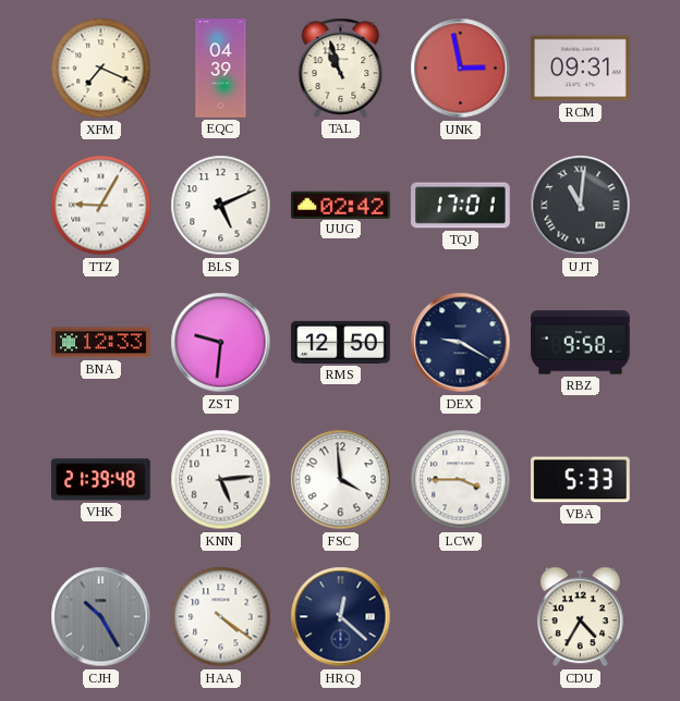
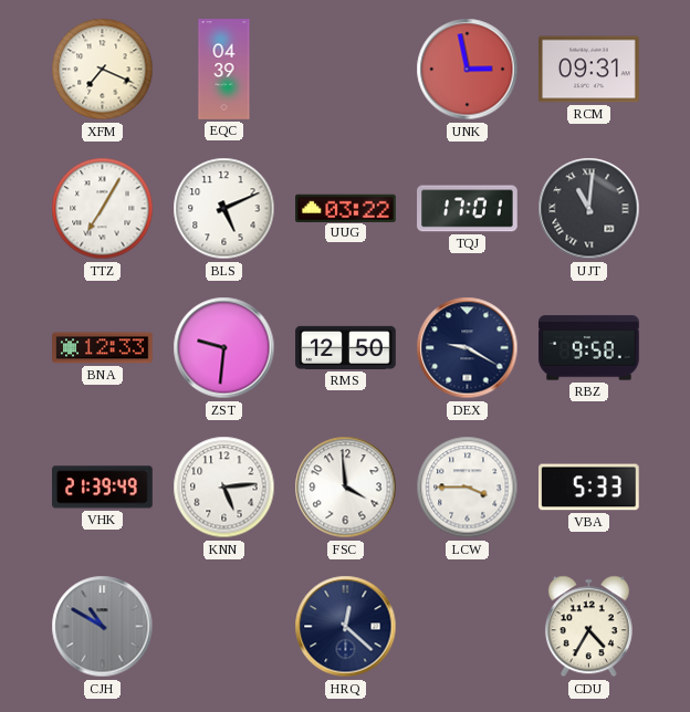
TAL: 10:57 -> none
TTZ: 9:05 -> 7:05
UUG: 02:42 -> 03:22
VHK: 21:39:48 -> 21:39:49
CJH: 10:25 -> 10:50
HAA: 4:21 -> none
